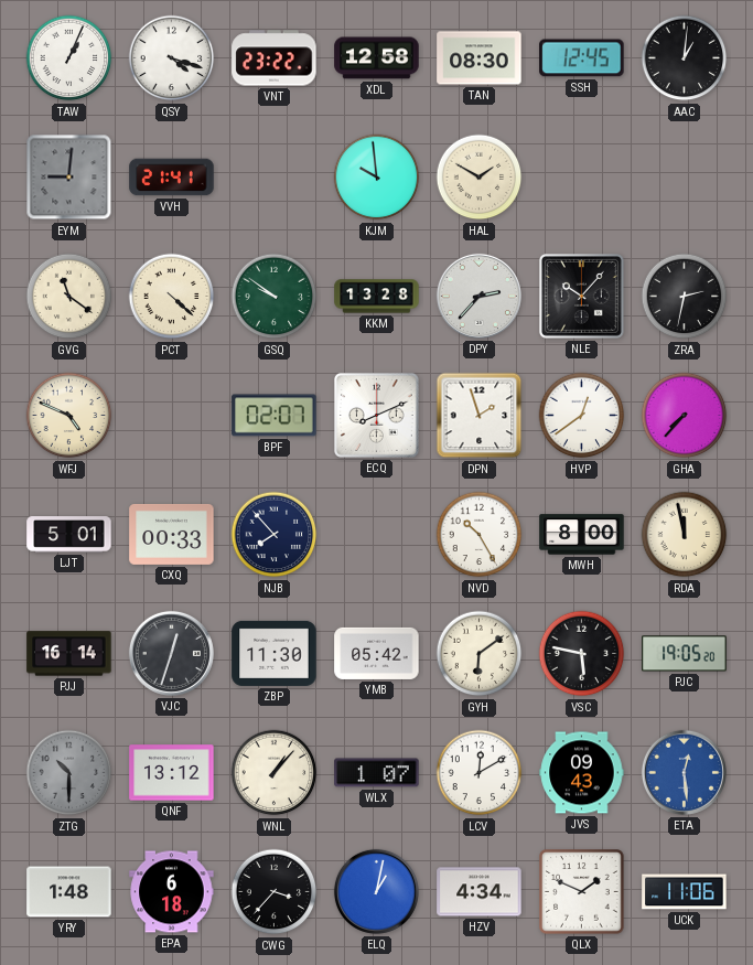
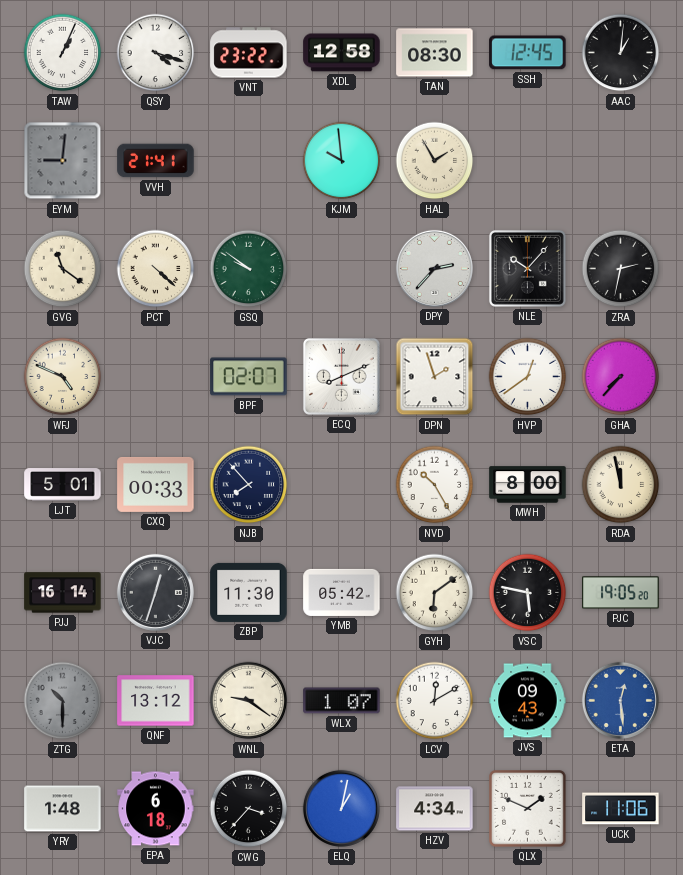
HAL: 1:50 -> 1:55
KKM: 13:28 -> none
WNL: 1:07 -> 9:21
